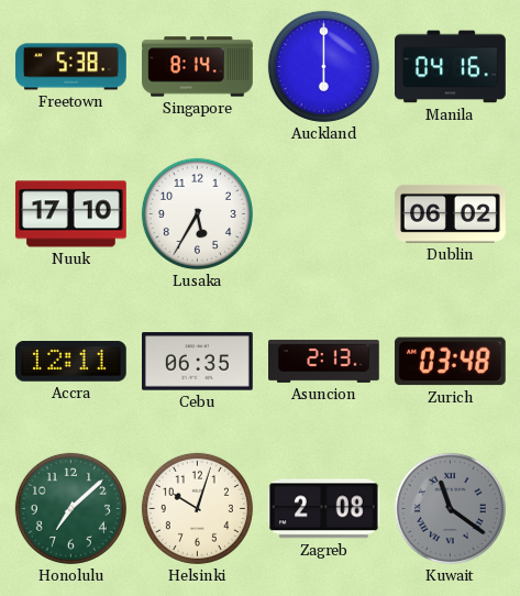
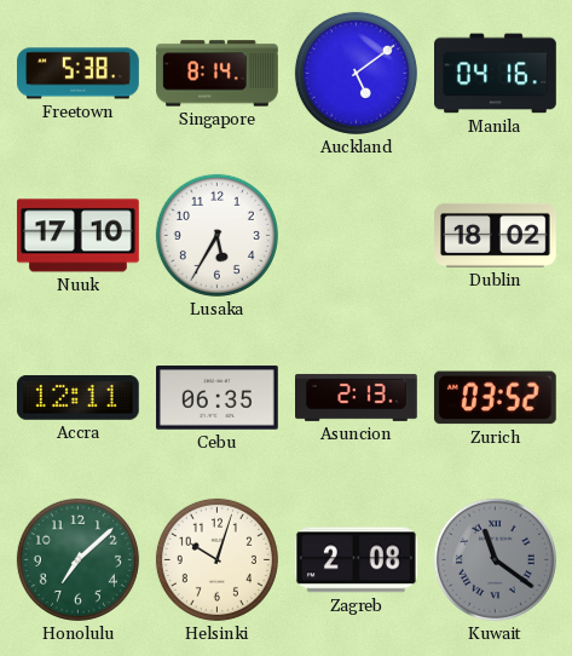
Auckland: 6:00 -> 5:09
Dublin: 06:02 -> 18:02
Zurich: 03:48 -> 03:52
